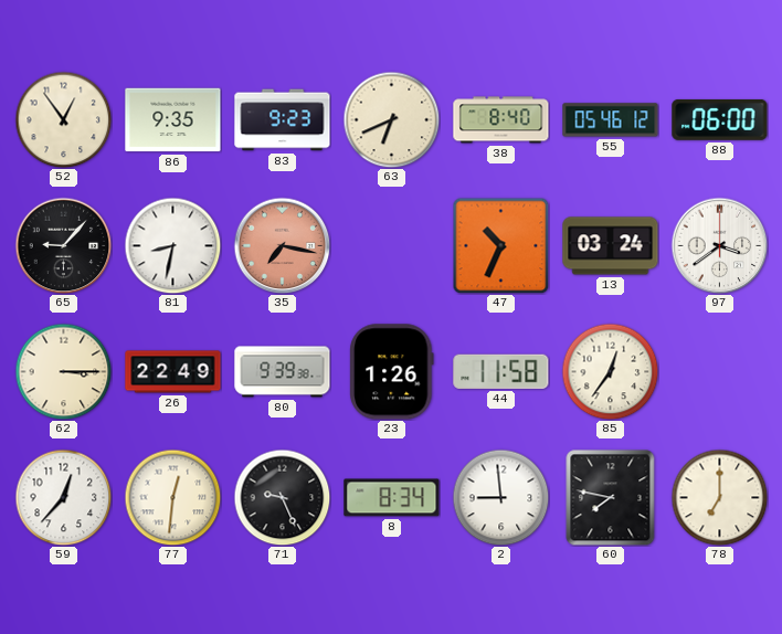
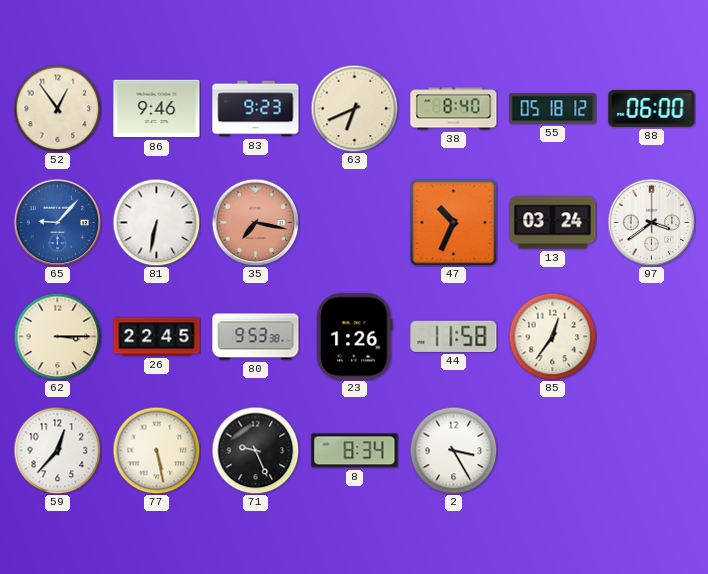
86: 9:35 -> 9:46
55: 05:46 -> 05:18
65 dial: black -> blue
81: 8:32 -> 6:32
26: 22:49 -> 22:45
80: 9:39 -> 9:53
77: 12:31 -> 5:28
2: 8:59 -> 3:25
60: 7:47 -> none
78: 7:00 -> none
